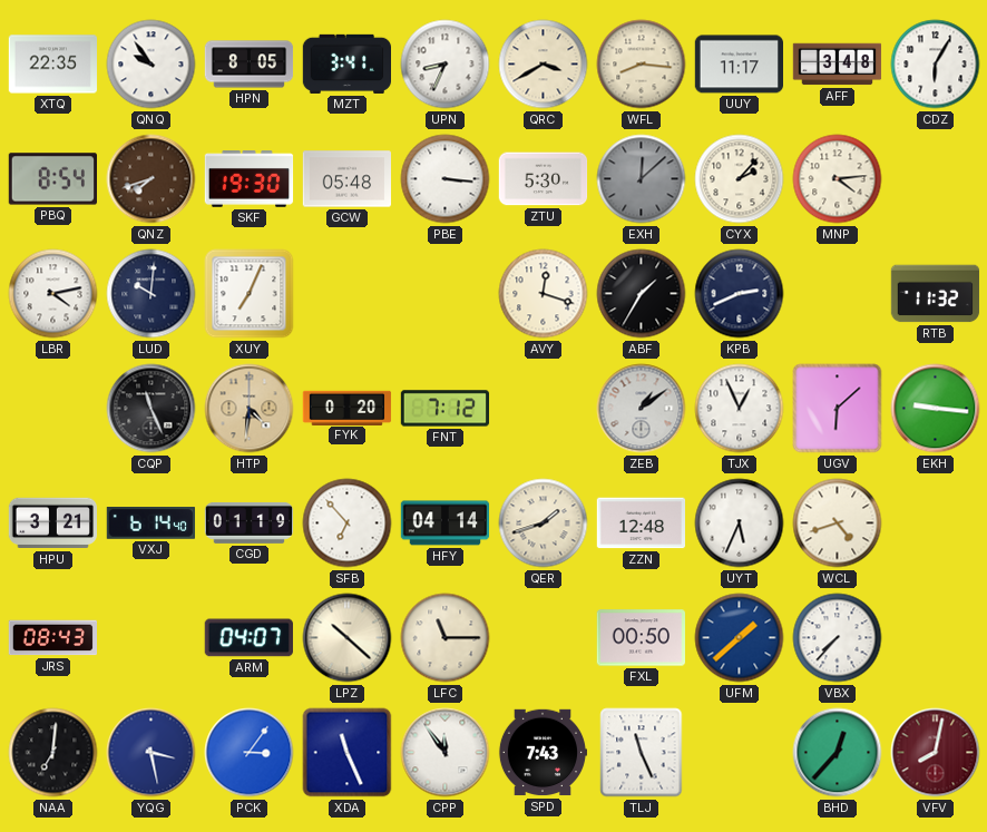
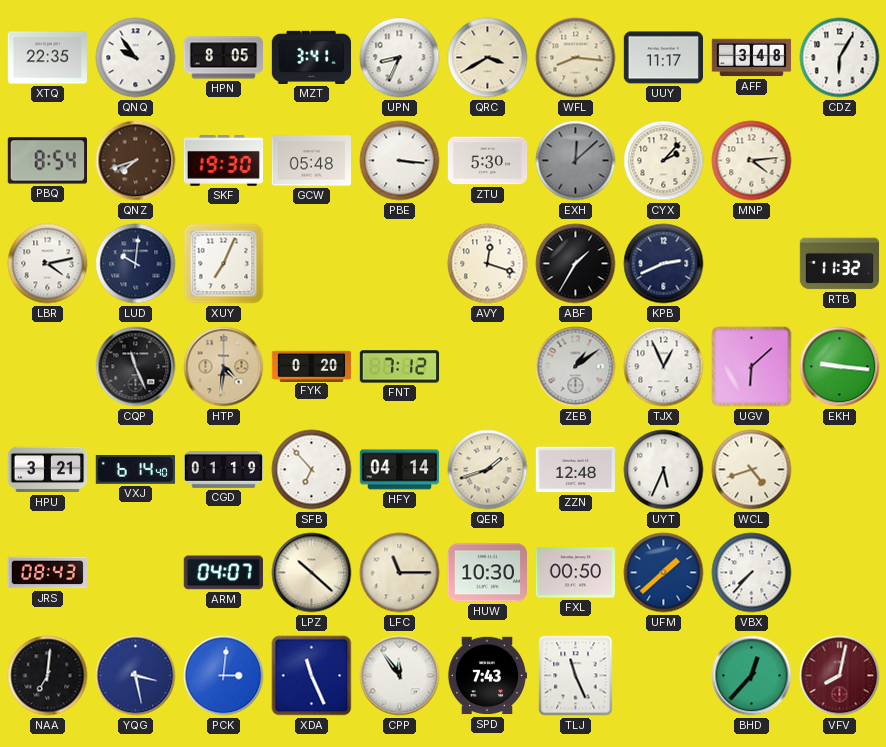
HUW: none -> 10:30
PCK: 3:06 -> 3:01
